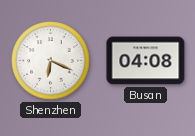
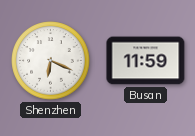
Busan: 04:08 -> 11:59
